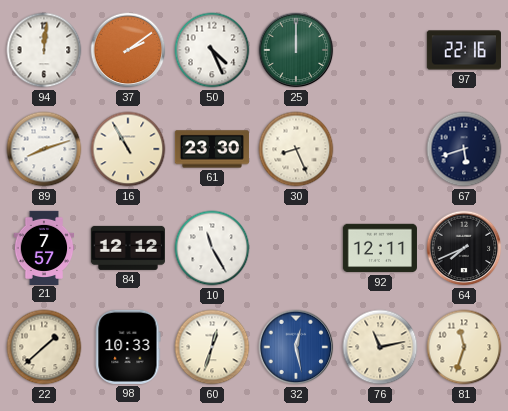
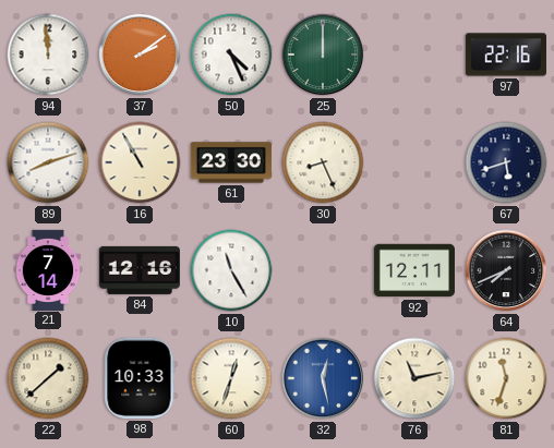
94: 12:01 -> 11:59
21: 7:57 -> 7:14
84: 12:12 -> 12:16
